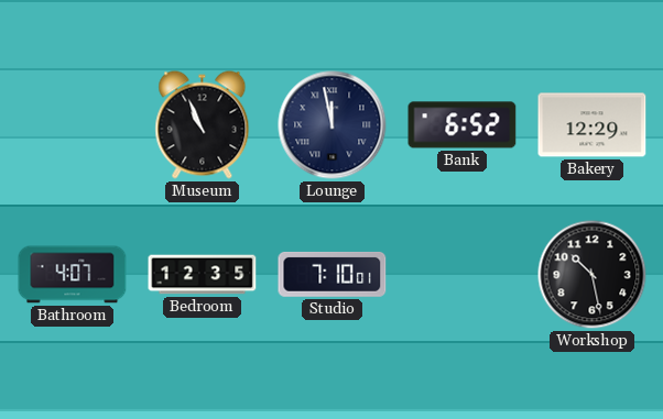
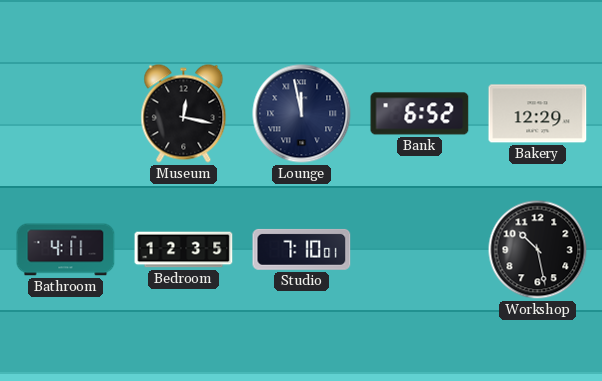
Museum: 10:56 -> 12:17
Bathroom: 4:07 -> 4:11
